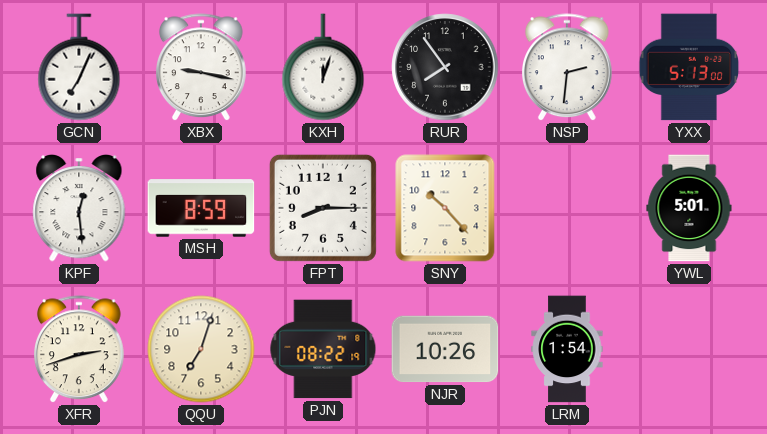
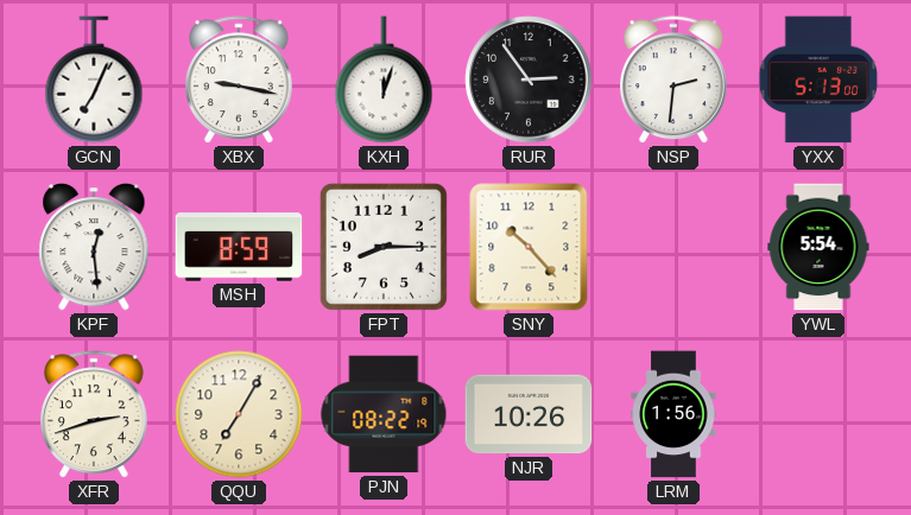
RUR: 7:54 -> 2:54
YWL: 5:01 -> 5:54
QQU: 7:03 -> 7:05
LRM: 1:54 -> 1:56
